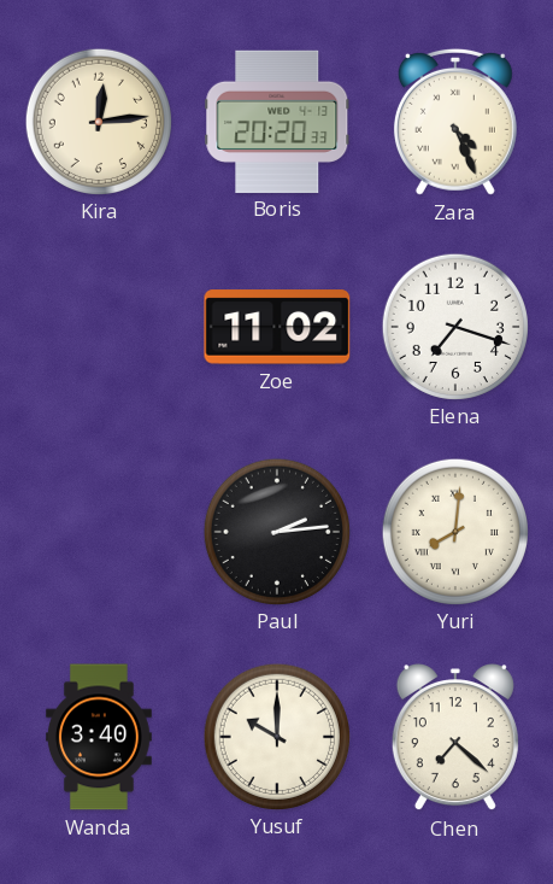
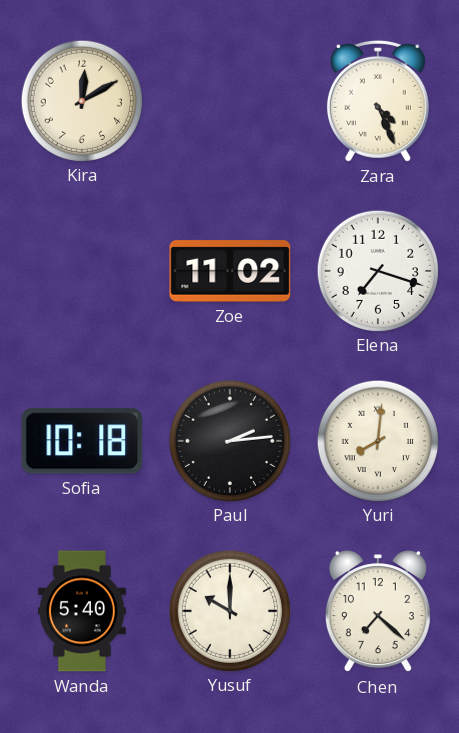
Kira: 12:14 -> 12:10
Boris: 20:20 -> none
Sofia: none -> 10:18
Wanda: 3:40 -> 5:40
